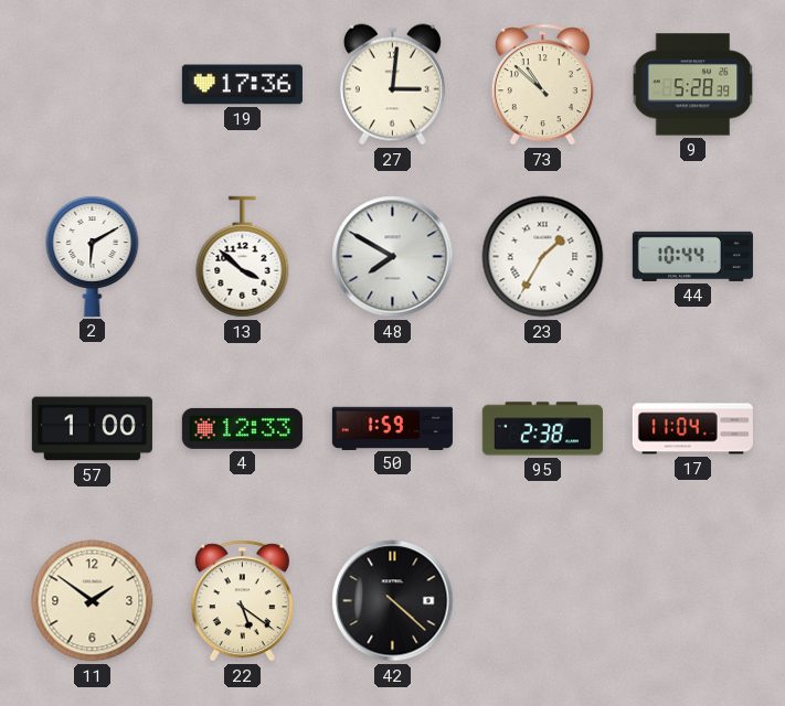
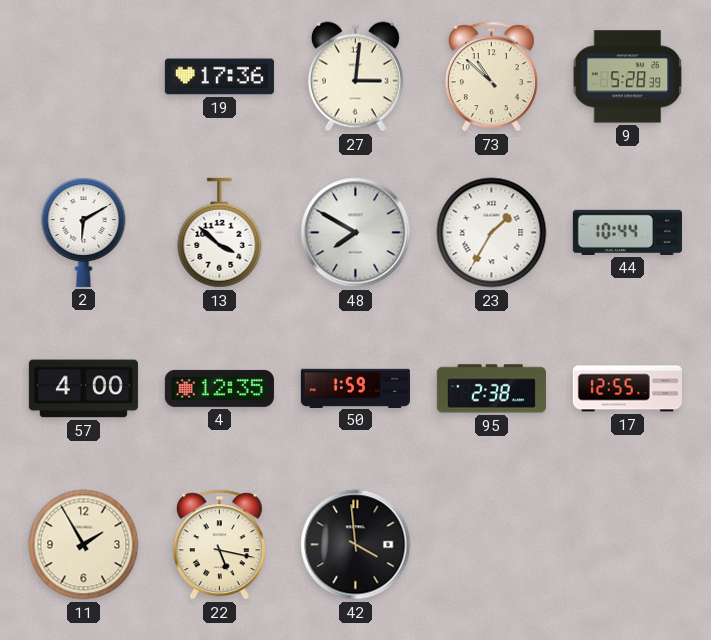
57: 1:00 -> 4:00
4: 12:33 -> 12:35
17: 11:04 -> 12:55
11: 1:51 -> 1:55
22: 5:21 -> 5:17
42: 4:22 -> 3:59
